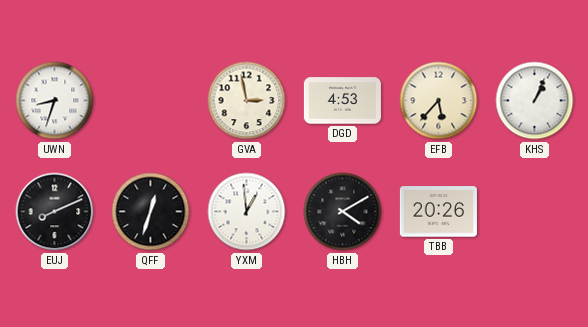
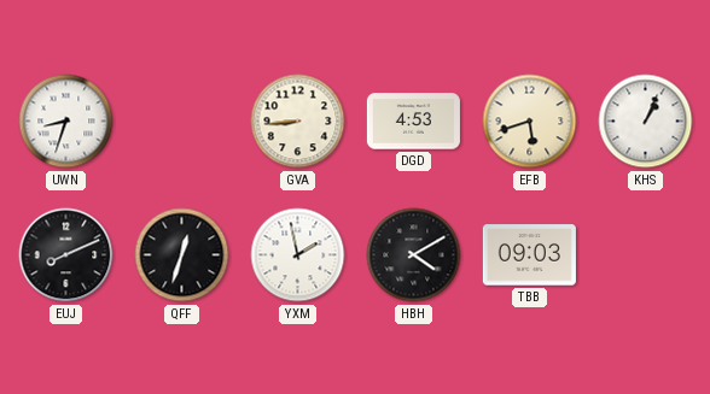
GVA: 2:58 -> 8:44
EFB: 5:37 -> 5:42
YXM: 12:59 -> 1:58
TBB: 20:26 -> 09:03
